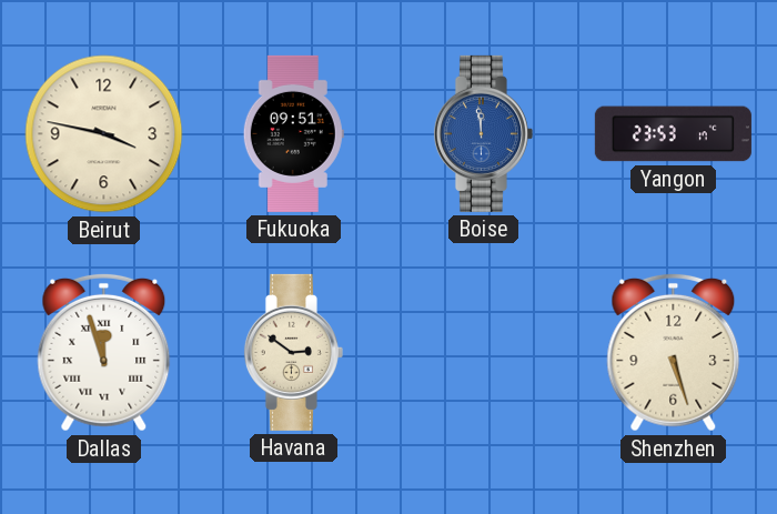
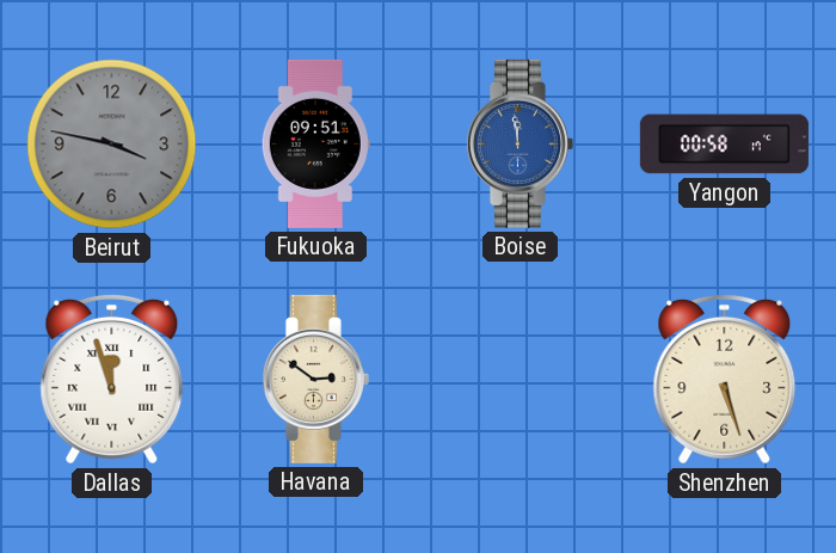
Beirut dial: cream -> grey
Yangon: 23:53 -> 00:58
